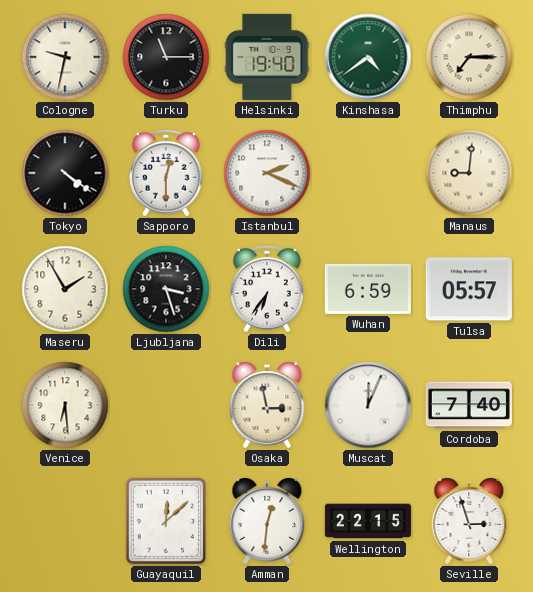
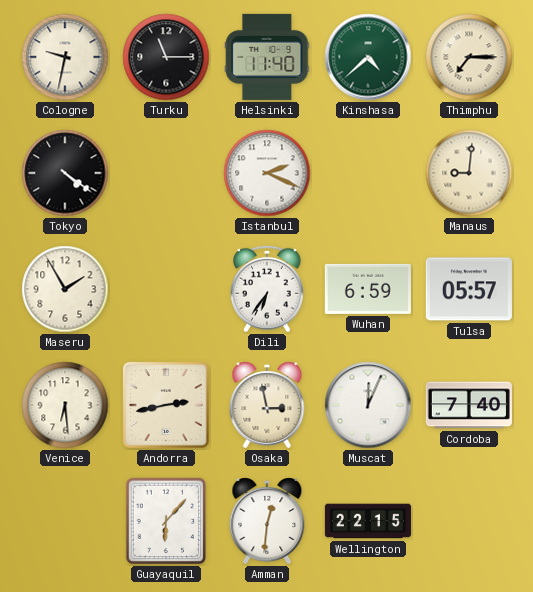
Helsinki: 19:40 -> 11:40
Kinshasa: 4:39 -> 4:38
Sapporo: 12:30 -> none
Ljubljana: 3:27 -> none
Andorra: none -> 2:43
Guayaquil: 12:08 -> 6:07
Seville: 2:57 -> none
